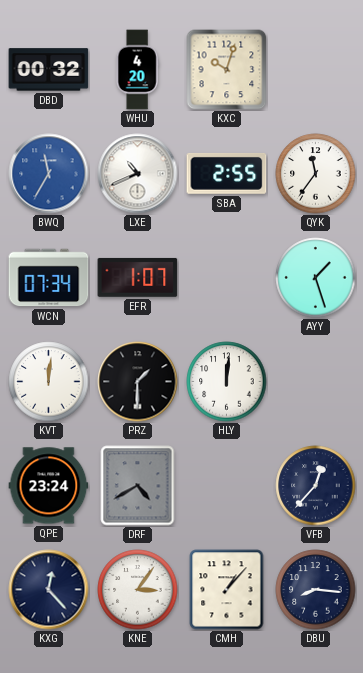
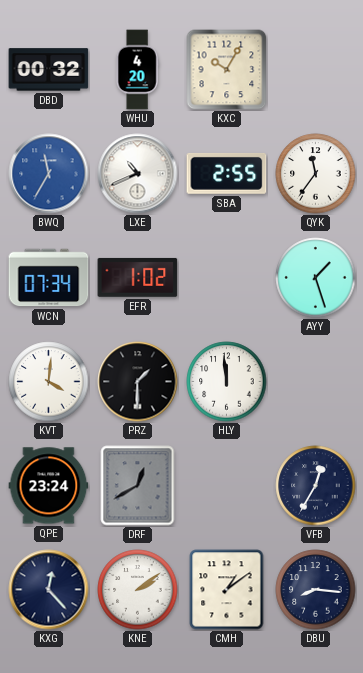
KXC: 10:03 -> 10:05
EFR: 1:07 -> 1:02
KVT: 12:01 -> 4:01
HLY: 12:01 -> 11:59
DRF: 4:40 -> 12:40
VFB: 12:37 -> 12:35
KNE: 3:06 -> 2:09
CMH: 1:07 -> 1:09
